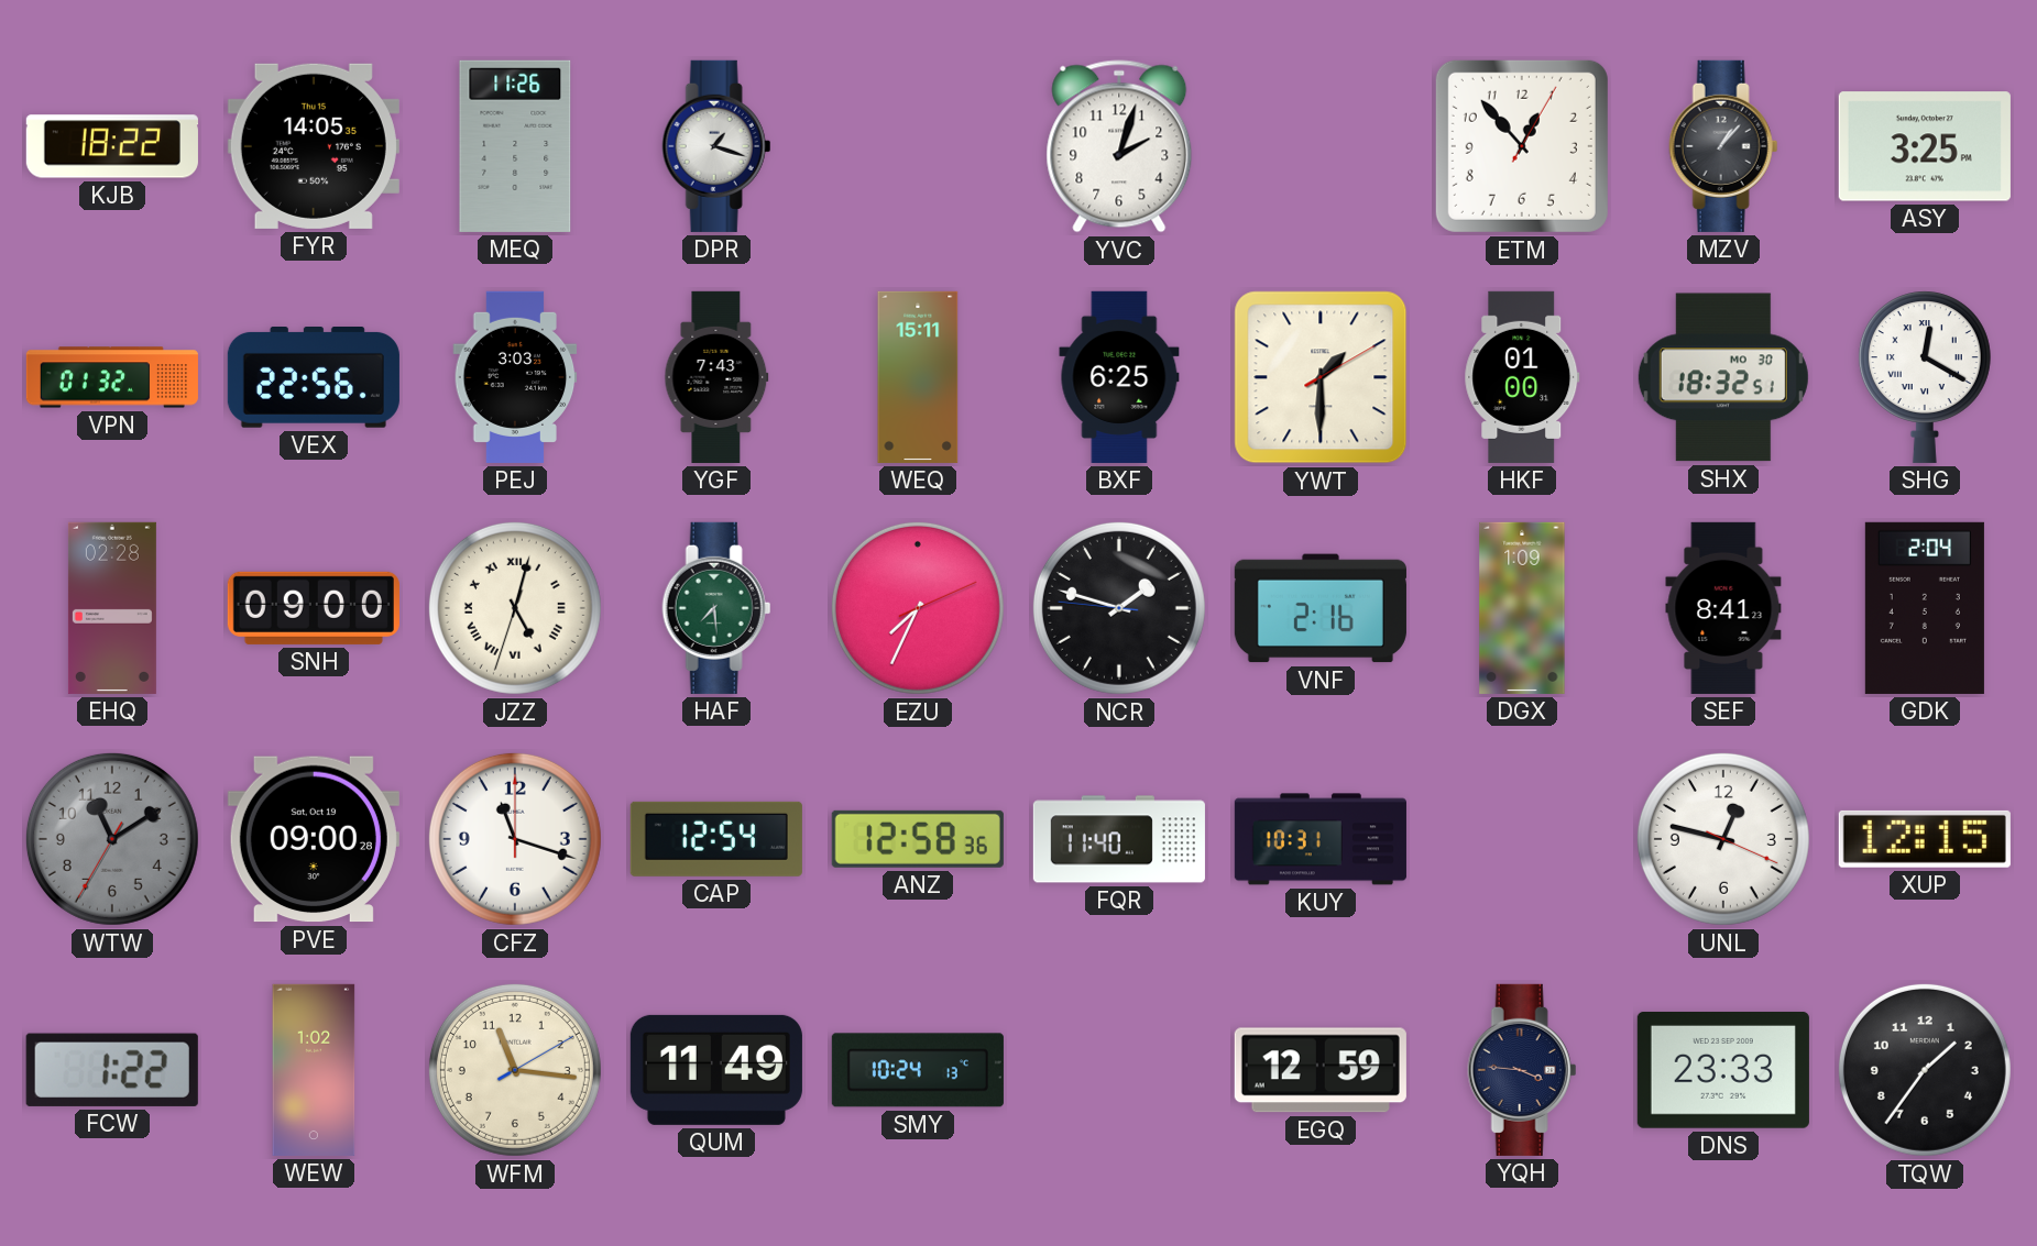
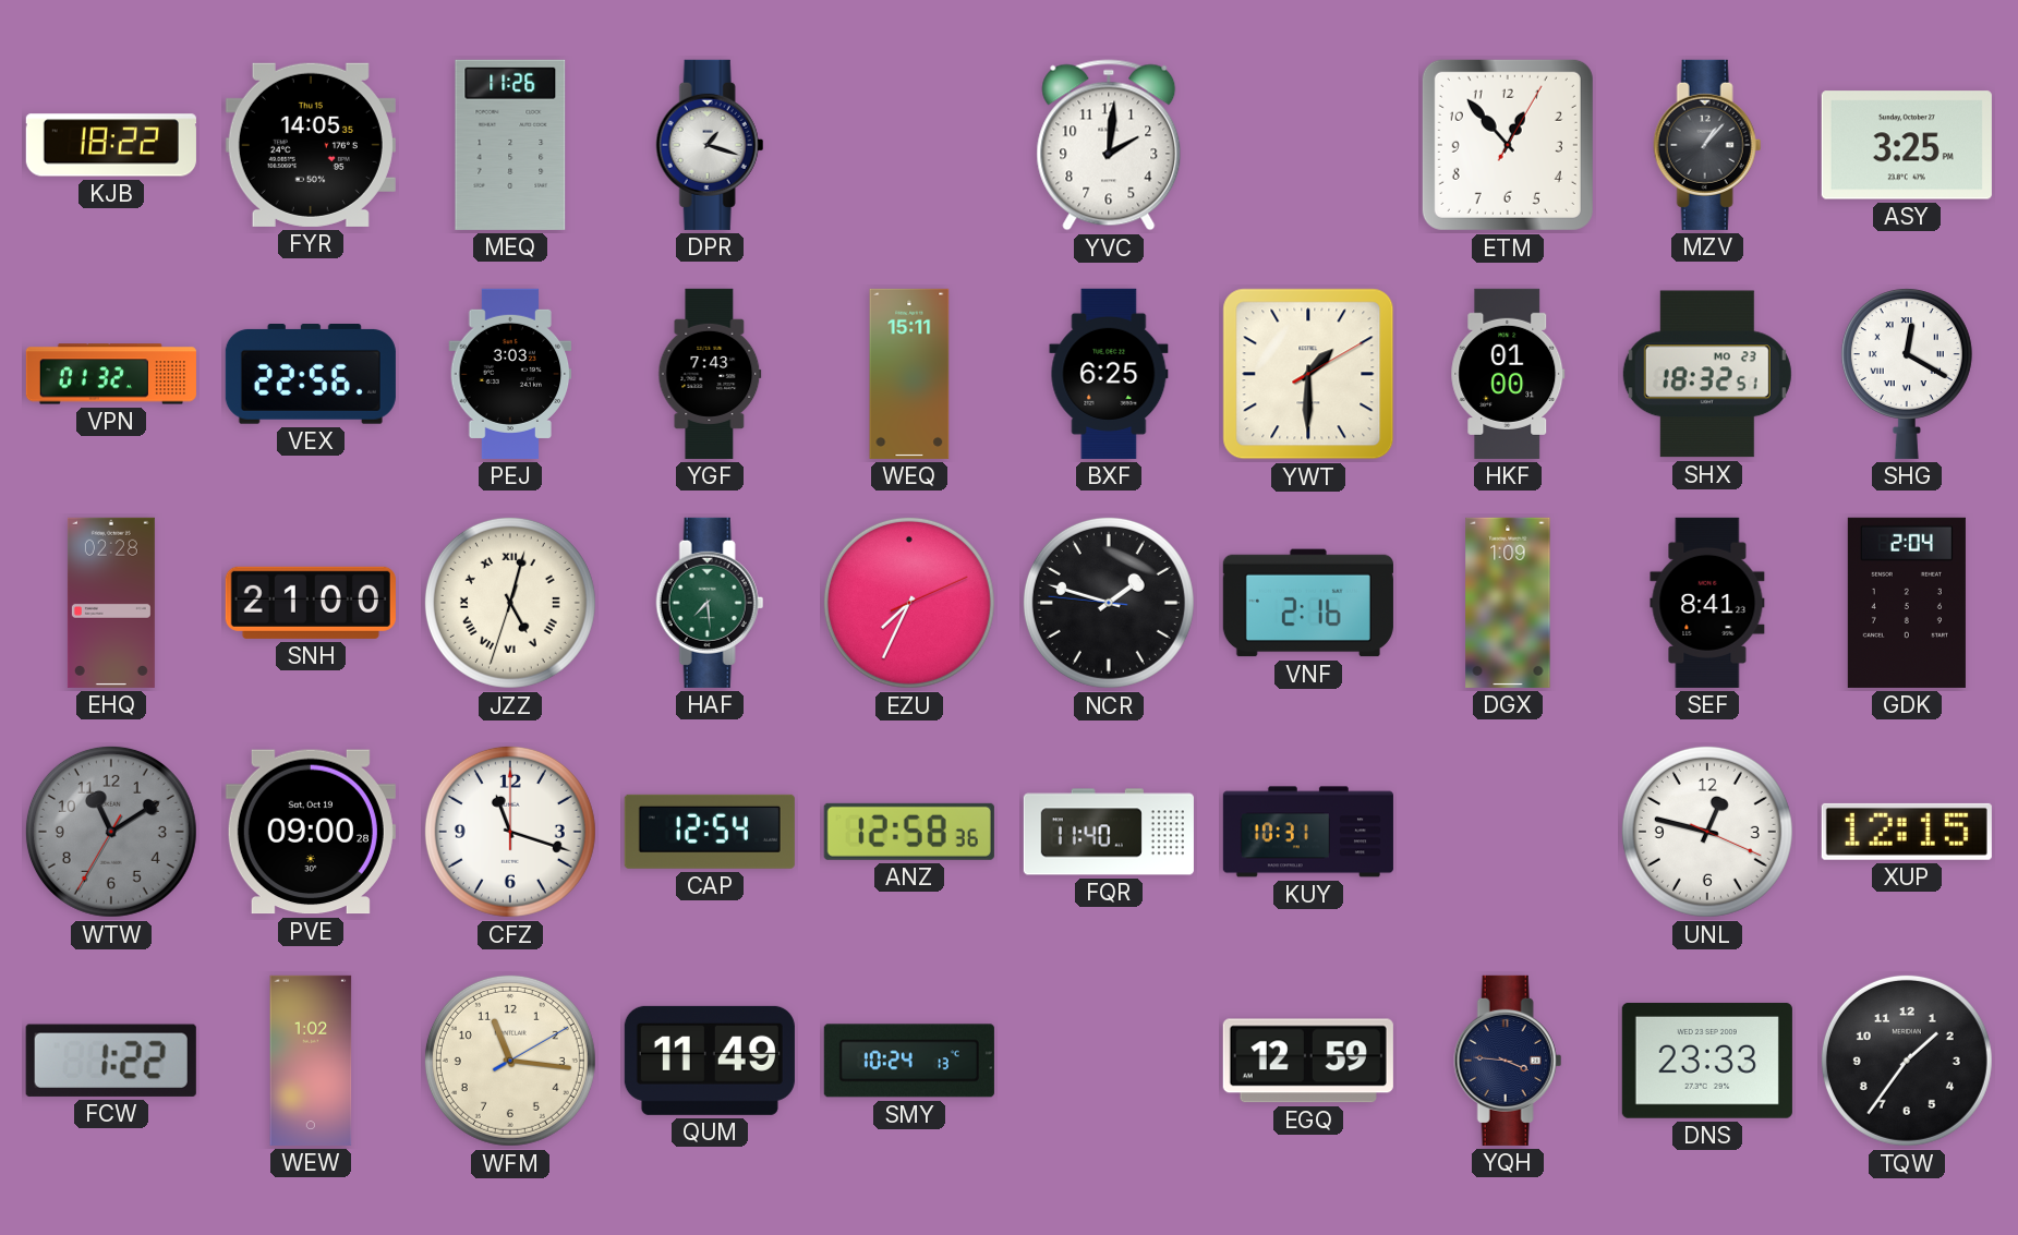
YVC: 2:03 -> 2:01
SHX date: MO 30 -> MO 23
SNH: 09:00 -> 21:00
